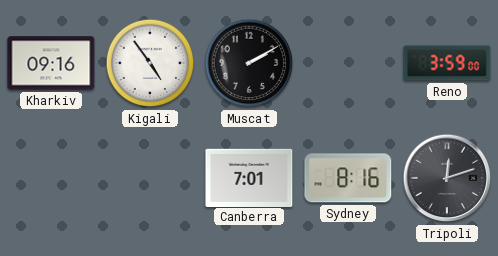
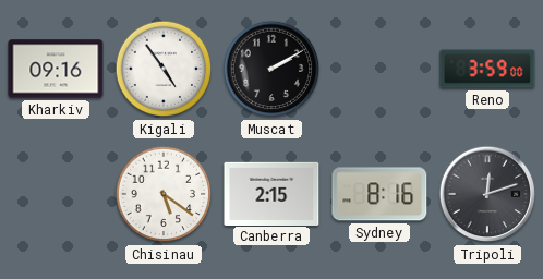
Chisinau: none -> 5:21
Canberra: 7:01 -> 2:15
